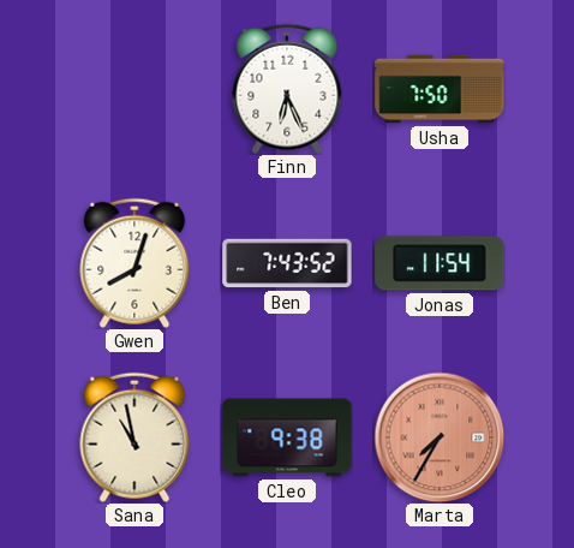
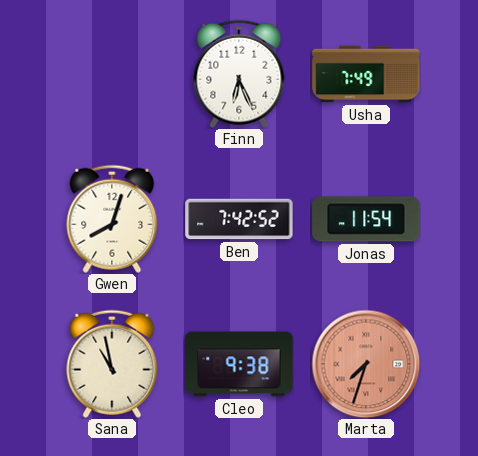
Usha: 7:50 -> 7:49
Ben: 7:43 -> 7:42
Marta: 7:35 -> 7:33
